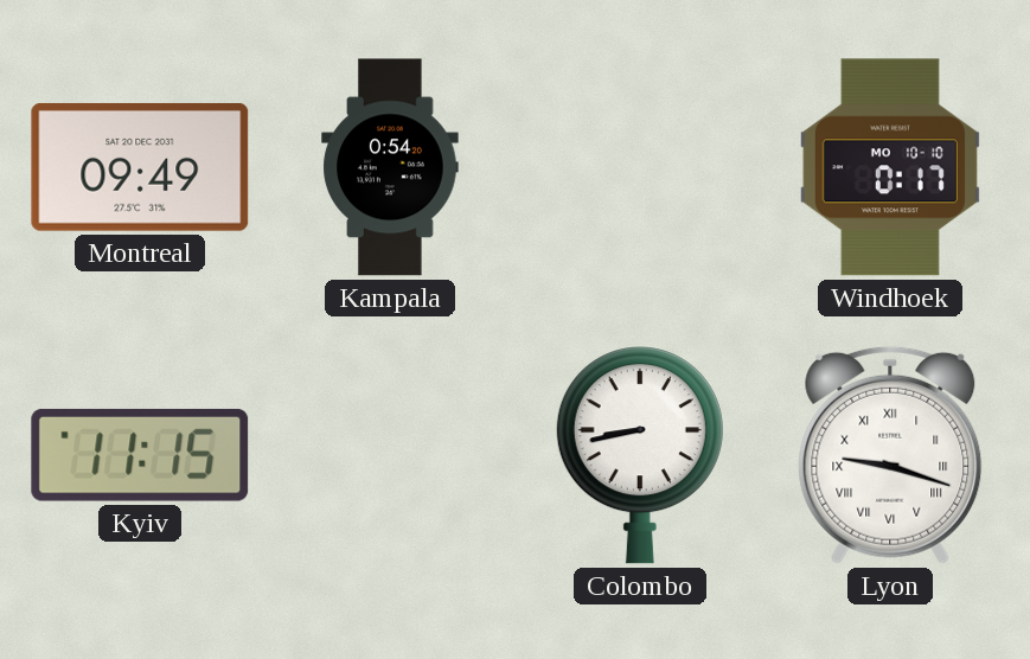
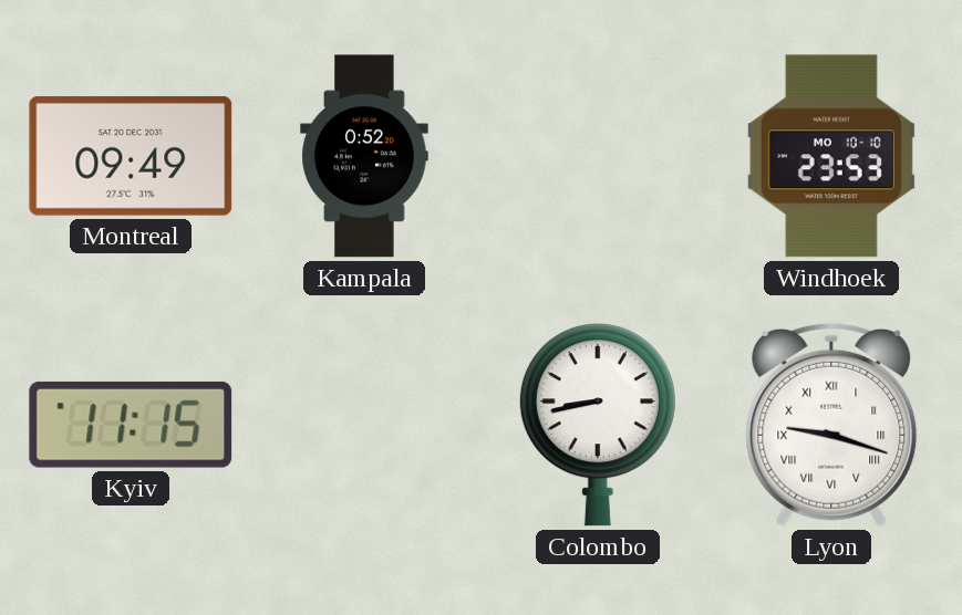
Kampala: 0:54 -> 0:52
Windhoek: 0:17 -> 23:53
